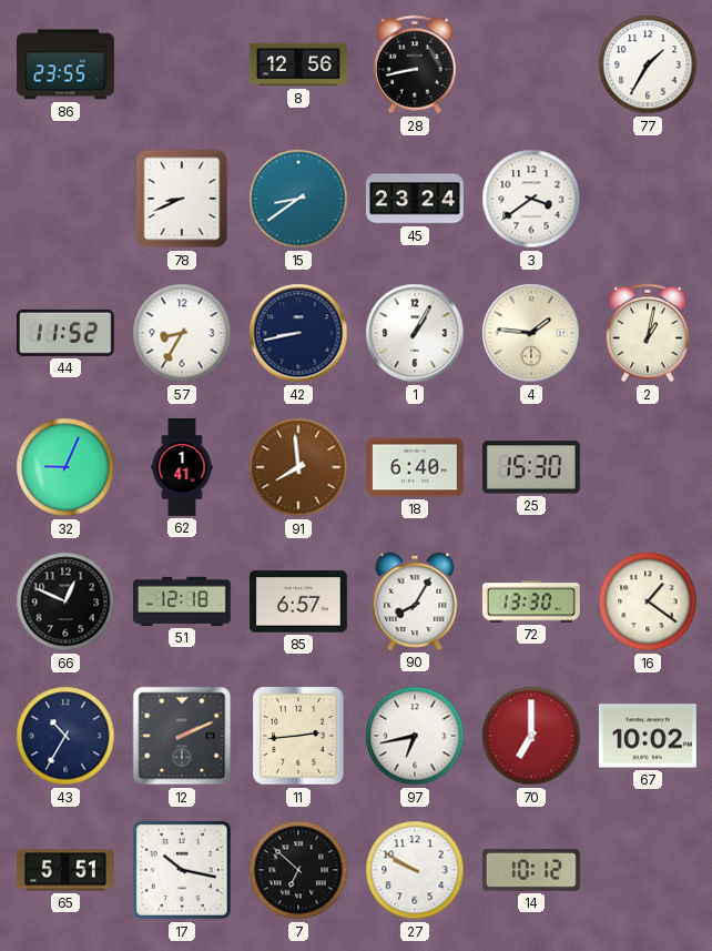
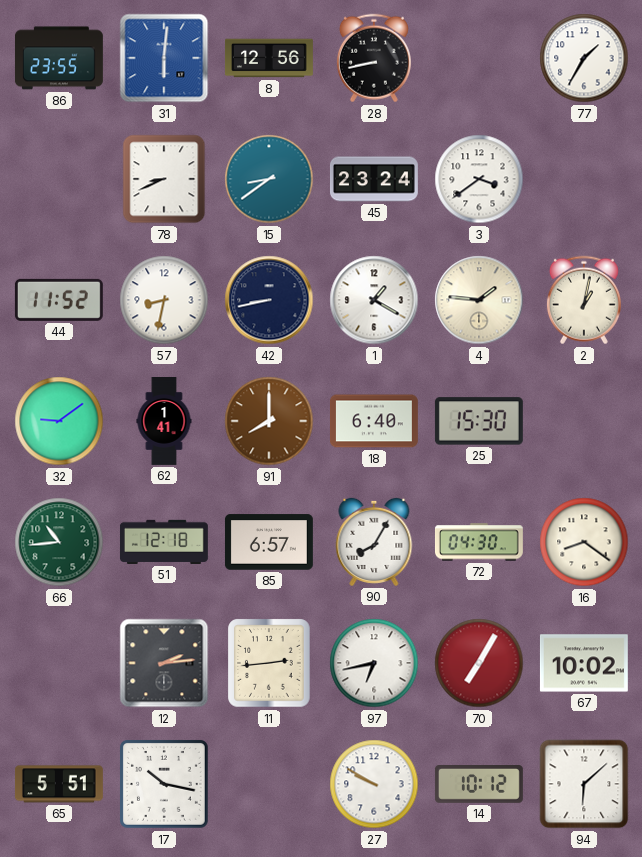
31: none -> 6:01
57: 8:35 -> 8:32
1: 1:05 -> 1:20
32: 9:04 -> 9:09
91: 7:59 -> 8:00
66: 12:49 -> 10:44
66 dial: black -> green
72: 13:30 -> 04:30
16: 1:21 -> 8:21
43: 10:35 -> none
12: 2:11 -> 2:14
70: 7:00 -> 7:05
7: 6:52 -> none
94: none -> 6:08
